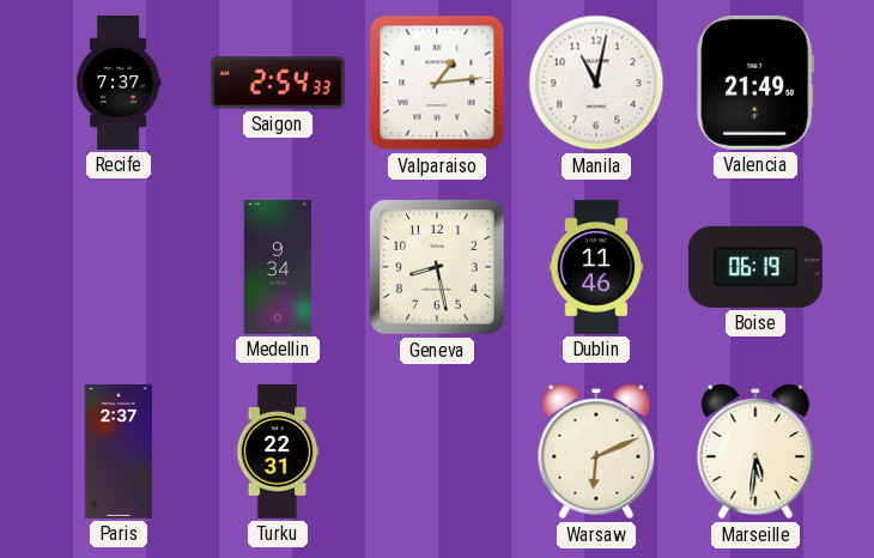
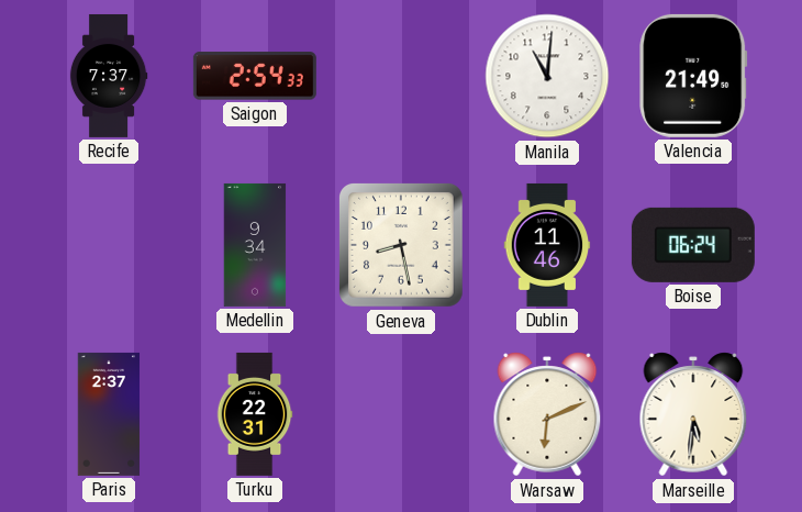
Valparaiso: 1:14 -> none
Manila: 11:02 -> 11:01
Boise: 06:19 -> 06:24
